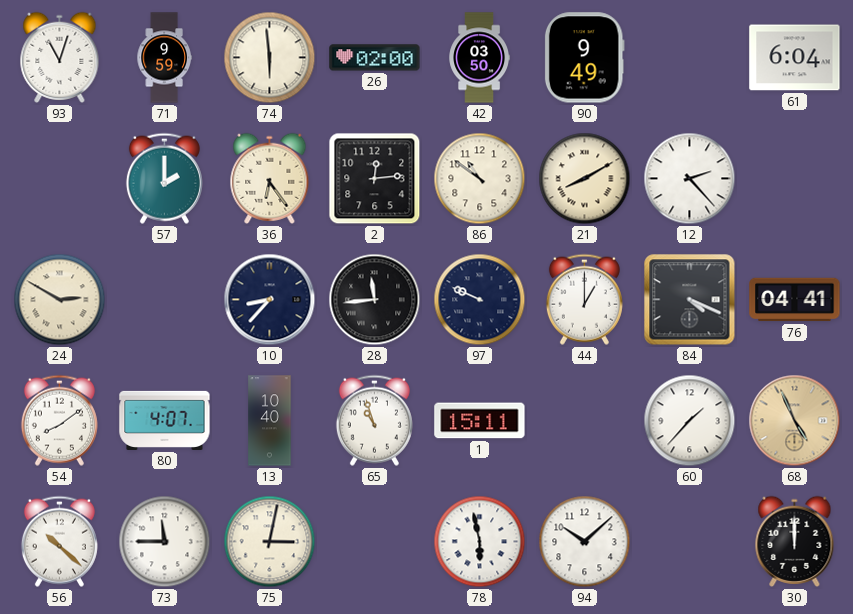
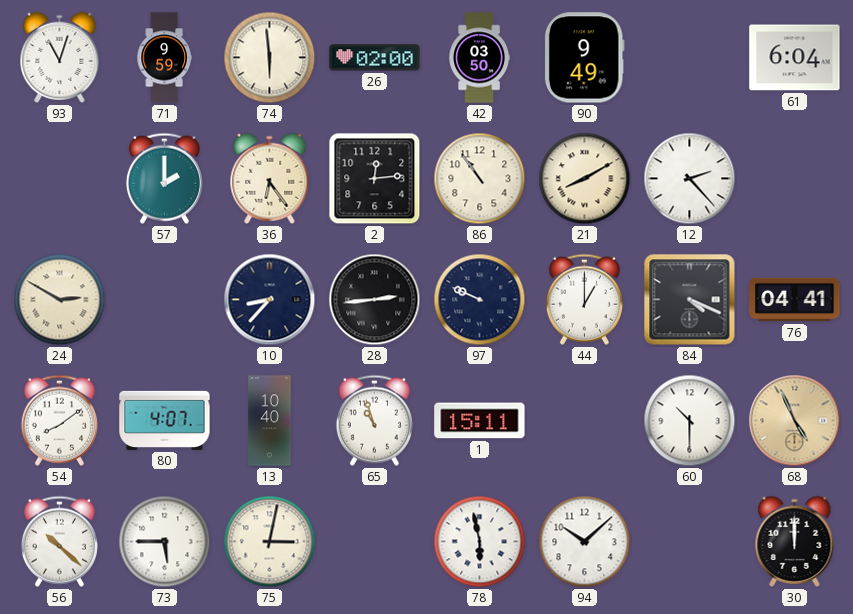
86: 10:51 -> 10:54
28: 11:44 -> 2:44
60: 1:37 -> 10:30
73: 11:45 -> 5:45
